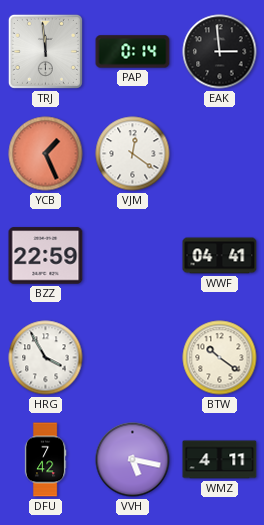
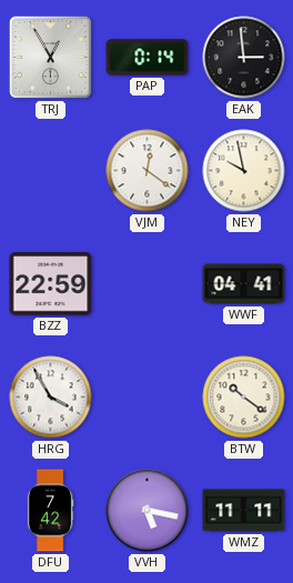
TRJ: 11:59 -> 12:55
YCB: 1:26 -> none
NEY: none -> 9:58
WMZ: 4:11 -> 11:11
